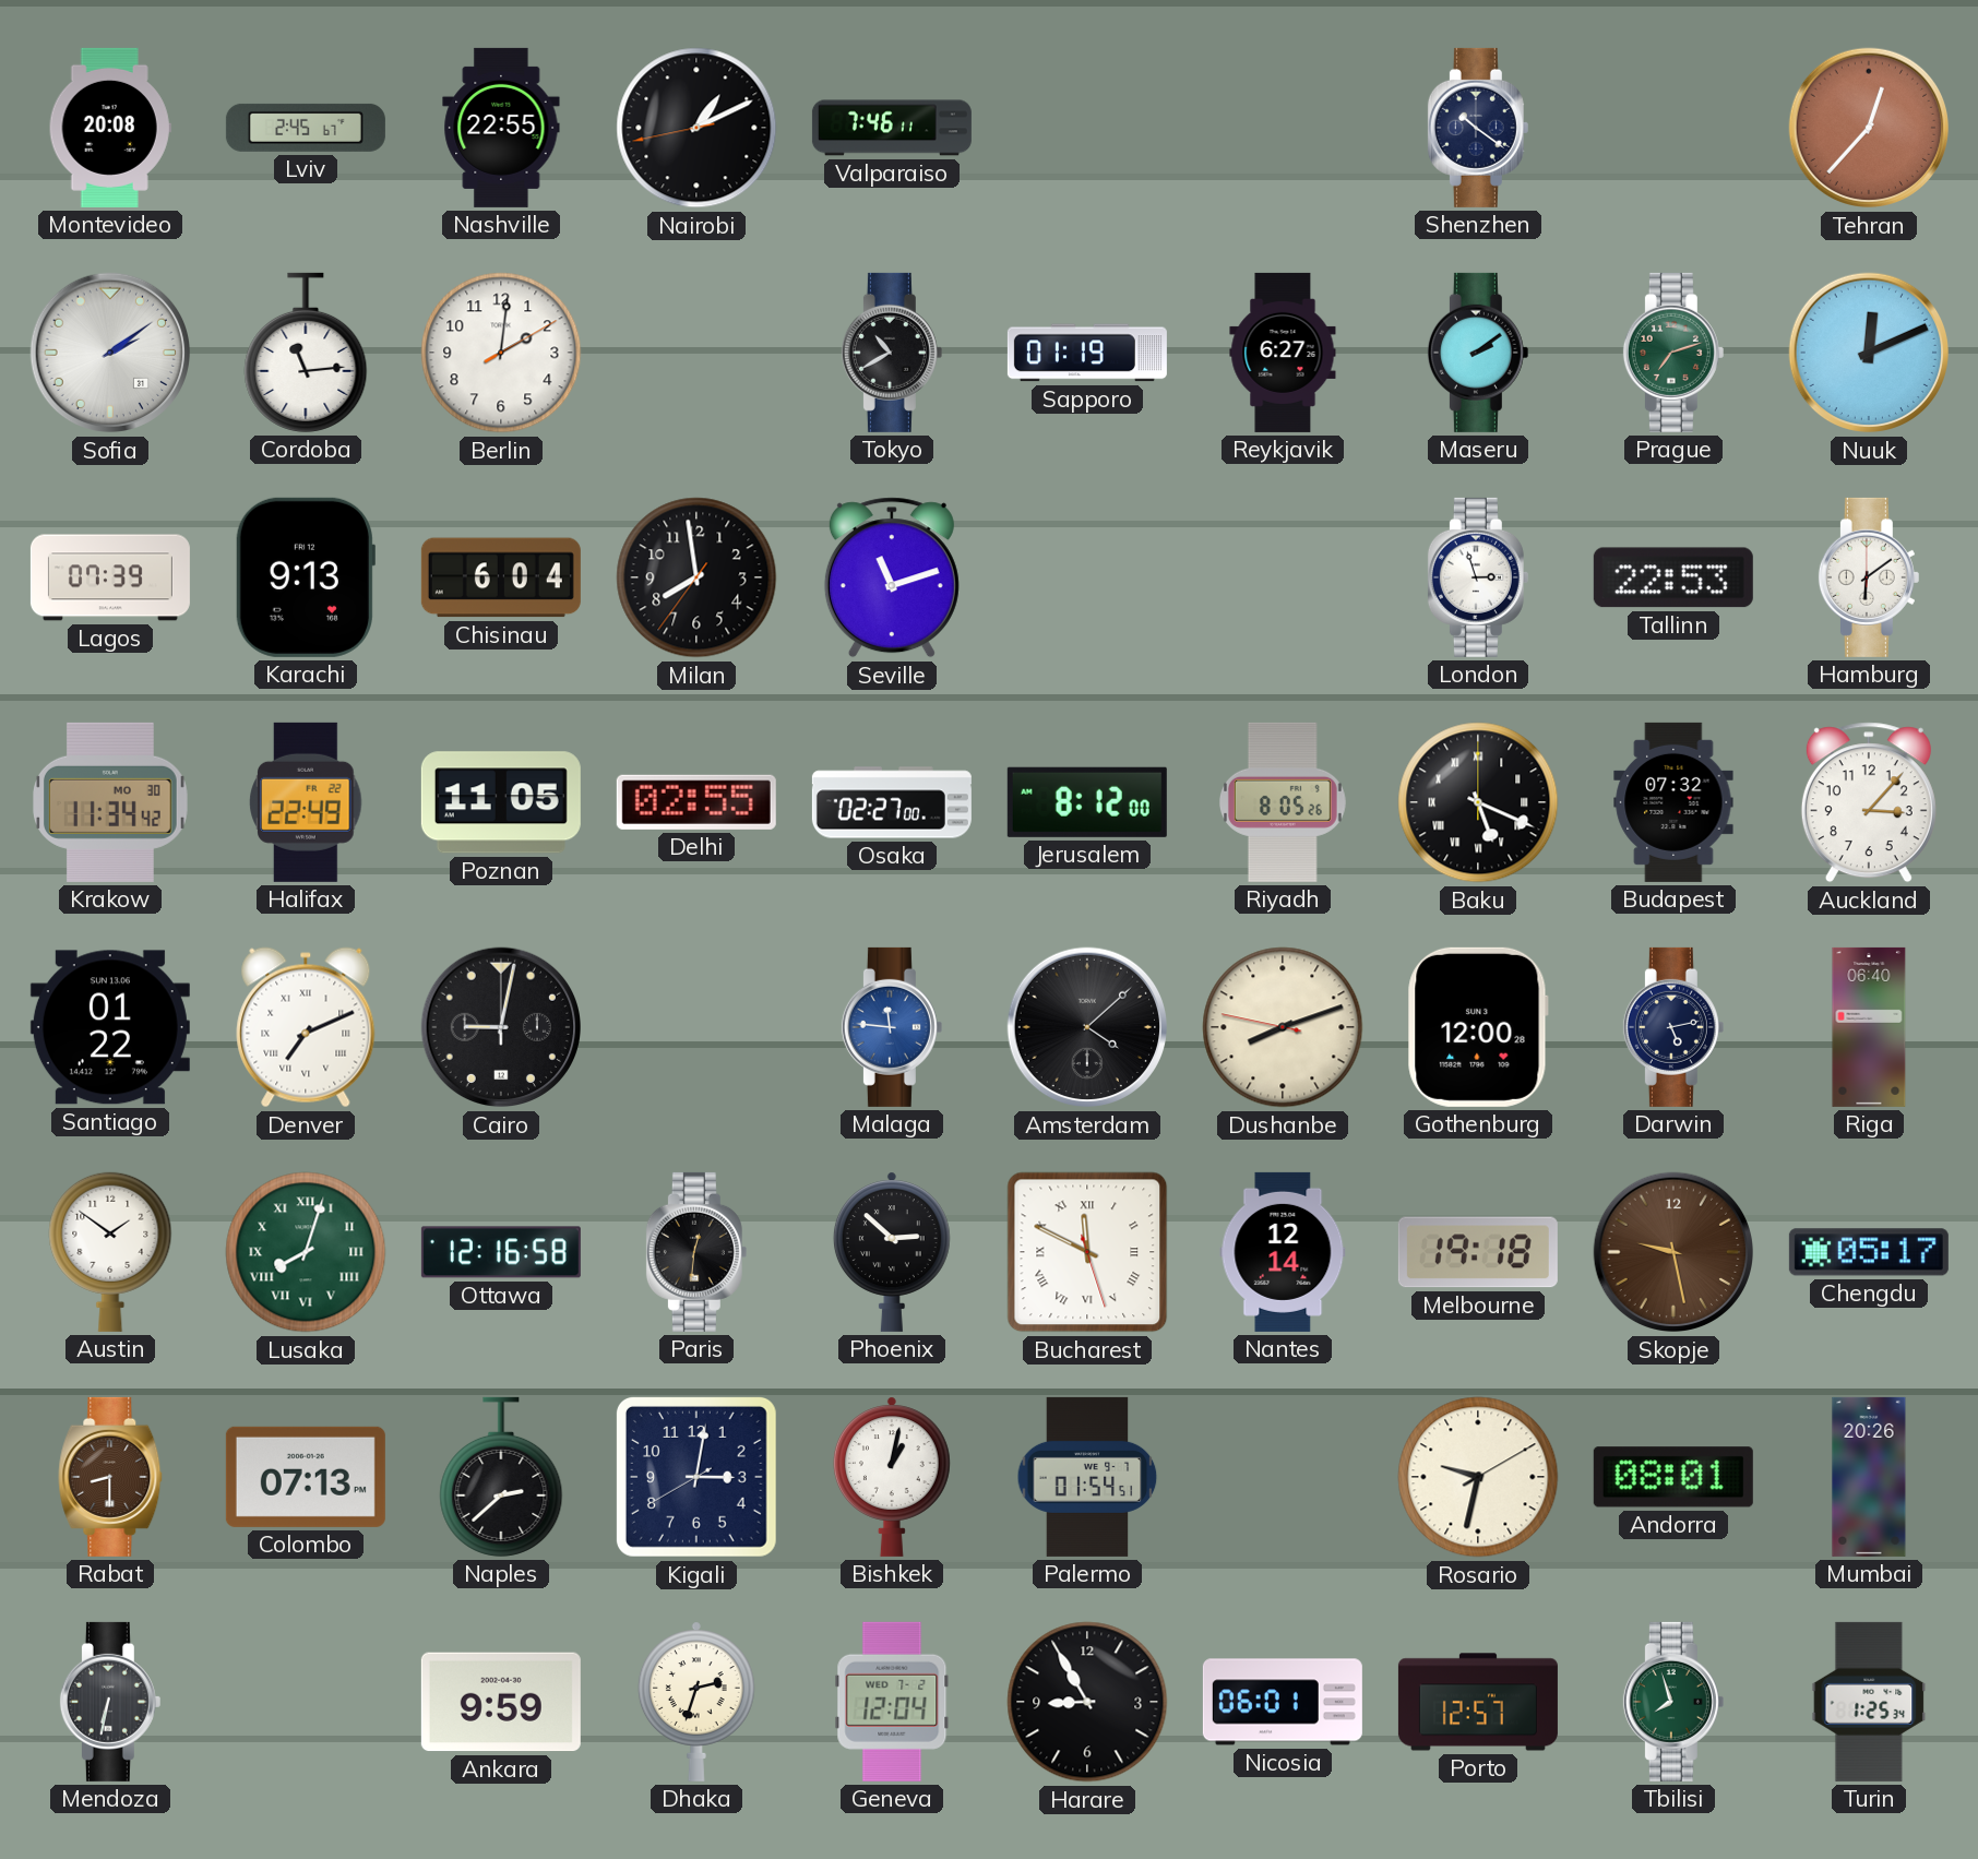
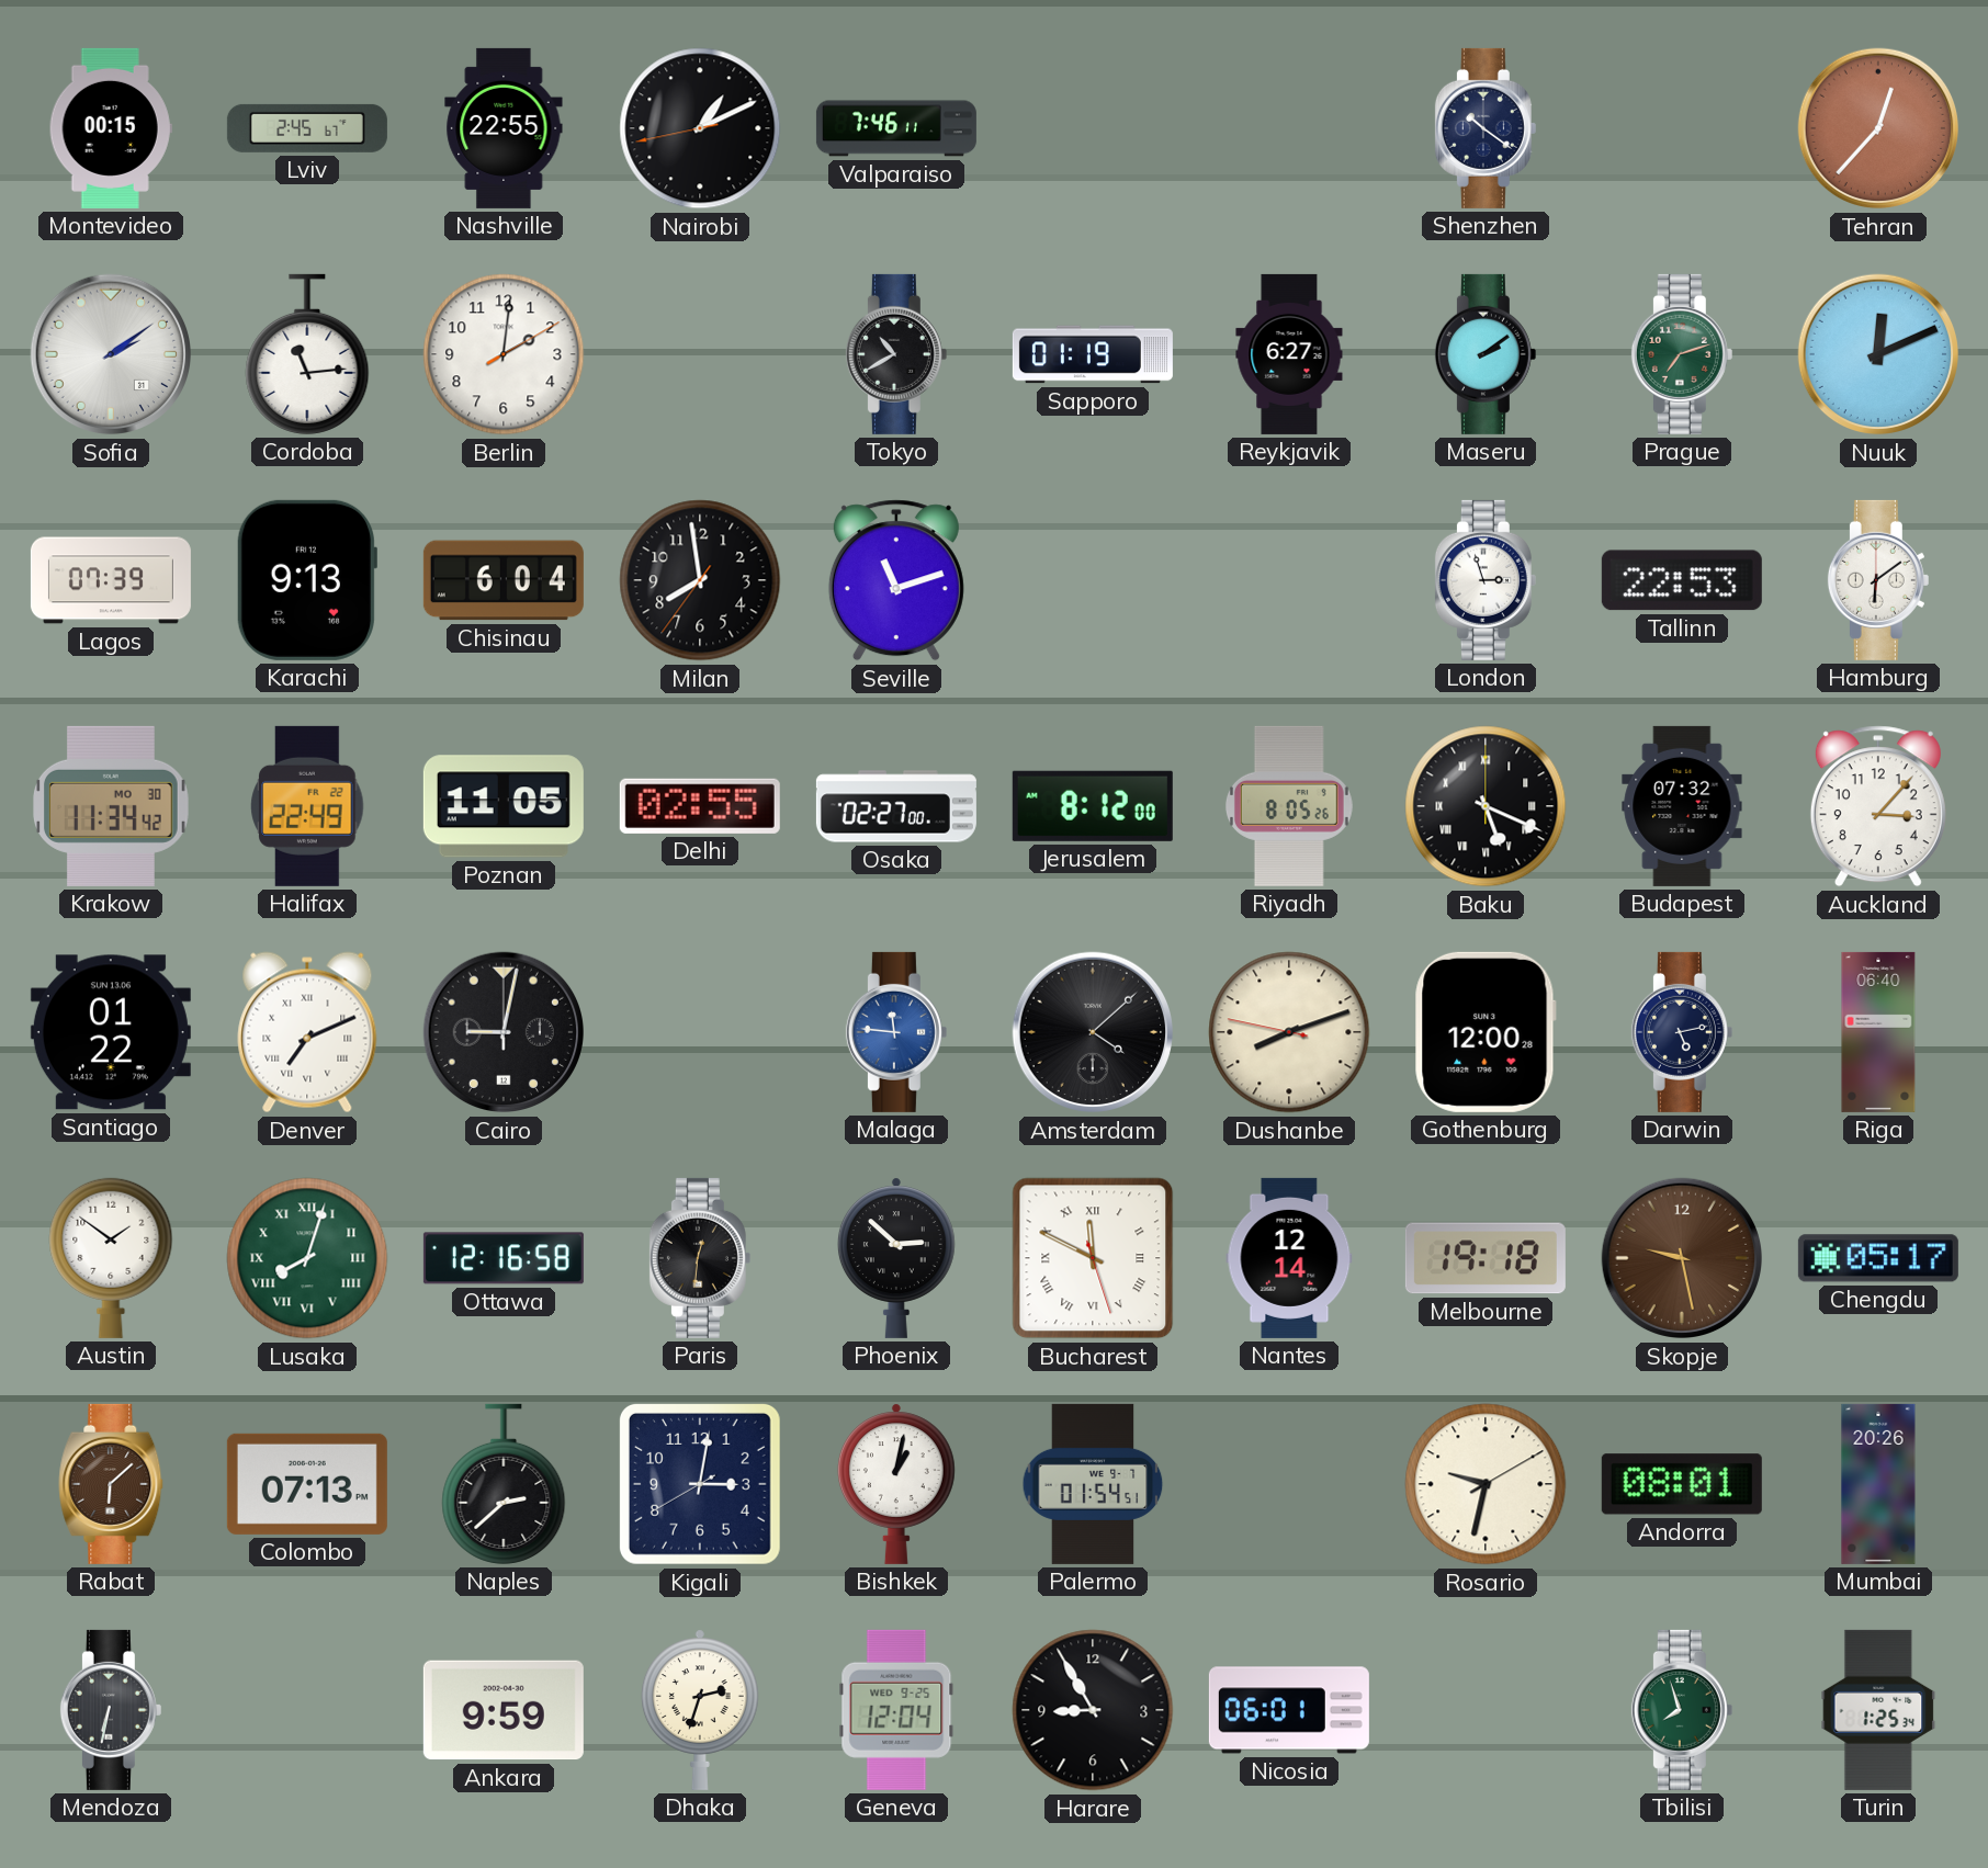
Montevideo: 20:08 -> 00:15
Rabat: 8:30 -> 6:08
Geneva date: WED 7-2 -> WED 9-25
Porto: 12:57 -> none
